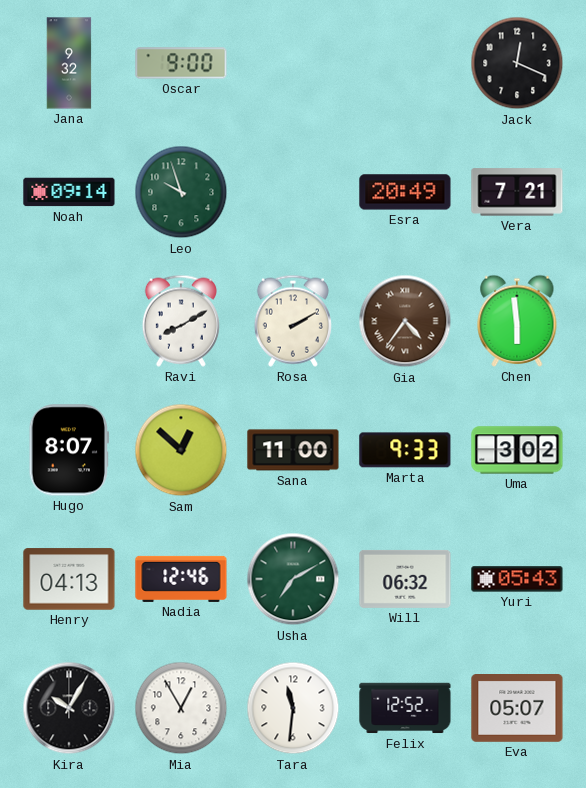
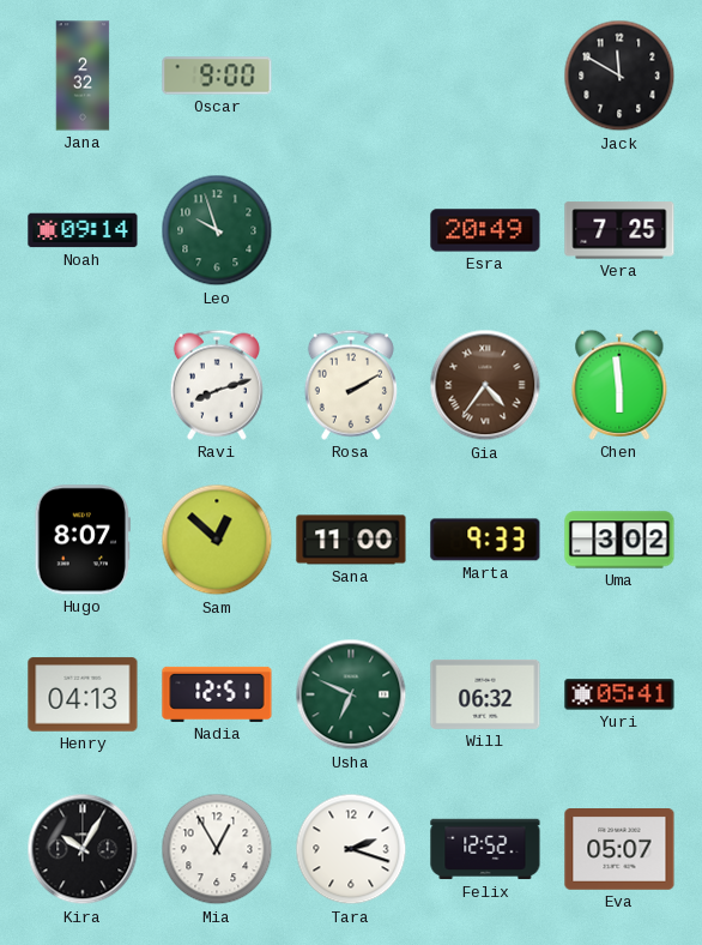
Jana: 9:32 -> 2:32
Jack: 12:19 -> 11:50
Vera: 7:21 -> 7:25
Ravi: 8:10 -> 8:12
Nadia: 12:46 -> 12:51
Usha: 7:10 -> 6:49
Yuri: 05:43 -> 05:41
Tara: 11:31 -> 2:18
